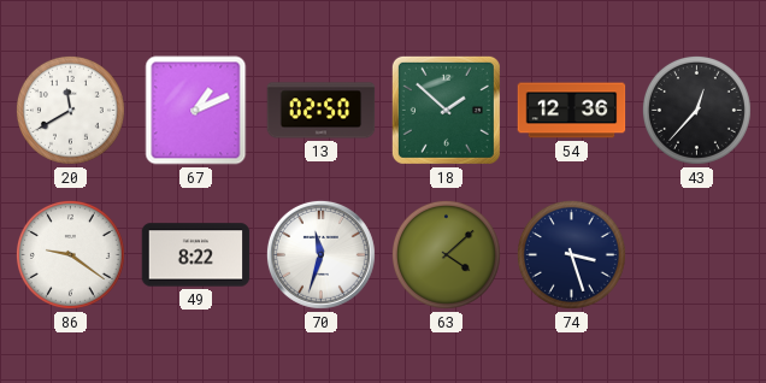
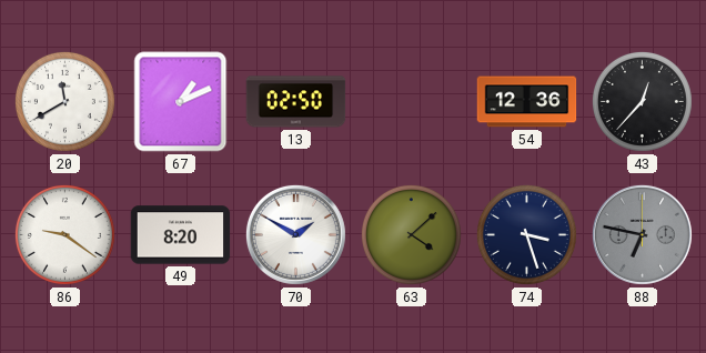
18: 1:52 -> none
49: 8:22 -> 8:20
70: 11:33 -> 1:50
88: none -> 6:47
